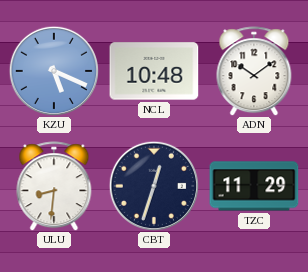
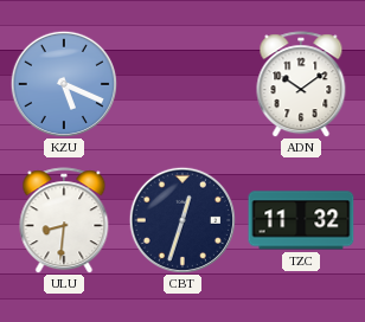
NCL: 10:48 -> none
TZC: 11:29 -> 11:32
